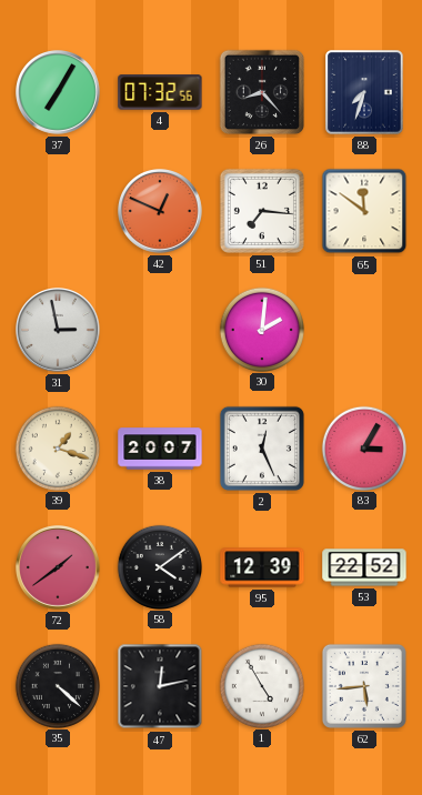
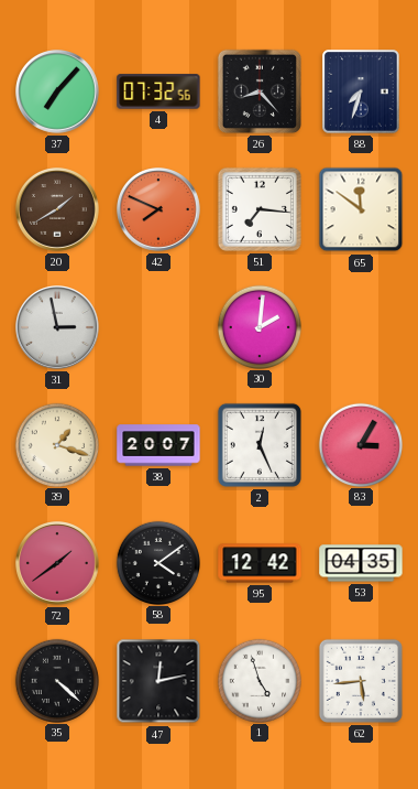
37: 7:05 -> 7:07
20: none -> 1:40
42: 12:49 -> 7:49
95: 12:39 -> 12:42
53: 22:52 -> 04:35
1: 4:55 -> 4:57
